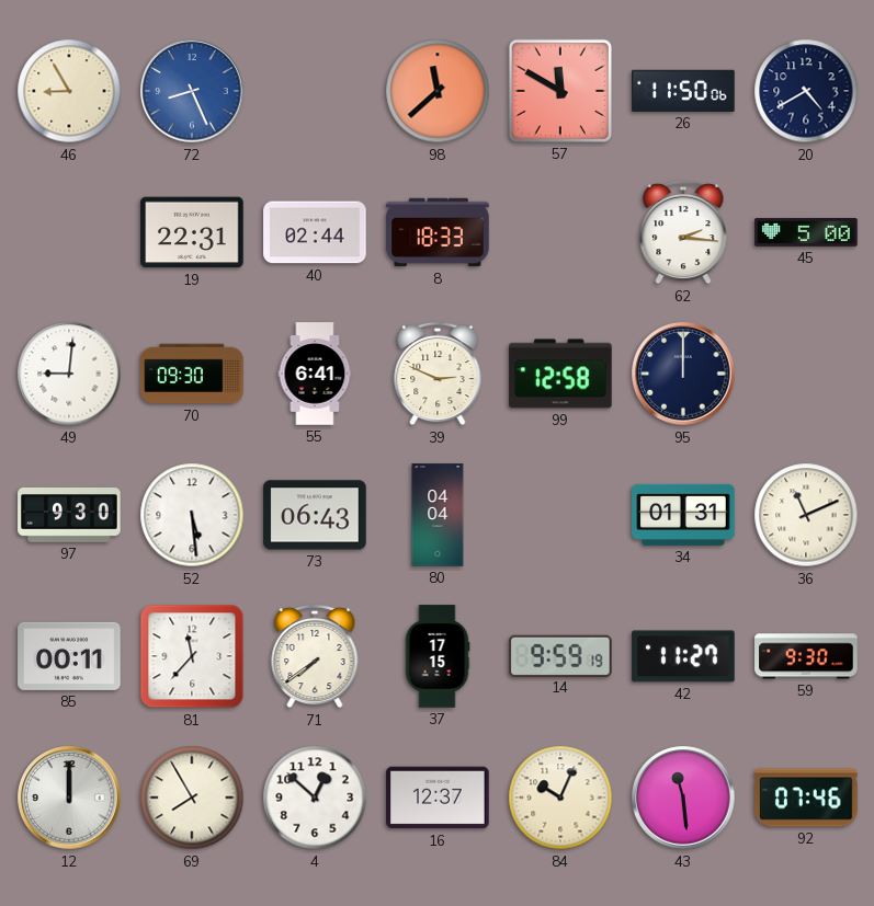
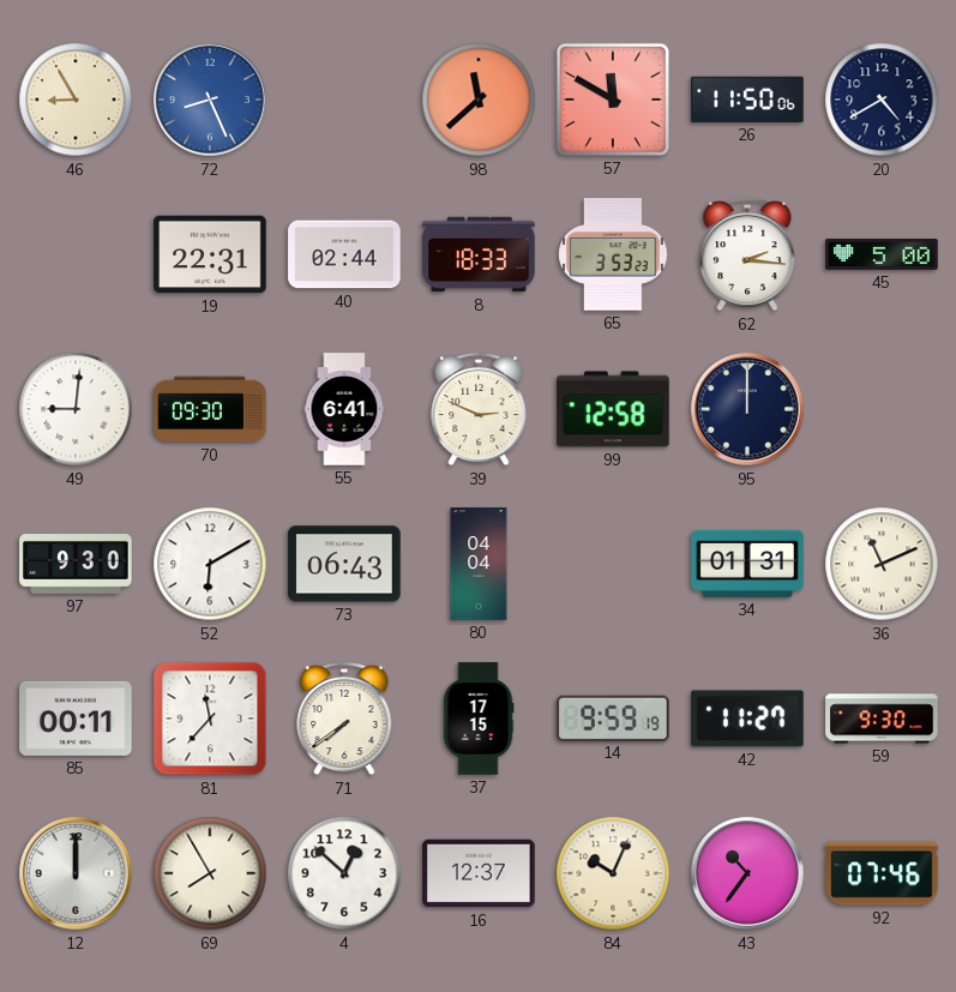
65: none -> 3:53
52: 5:29 -> 6:10
43: 11:29 -> 10:36
